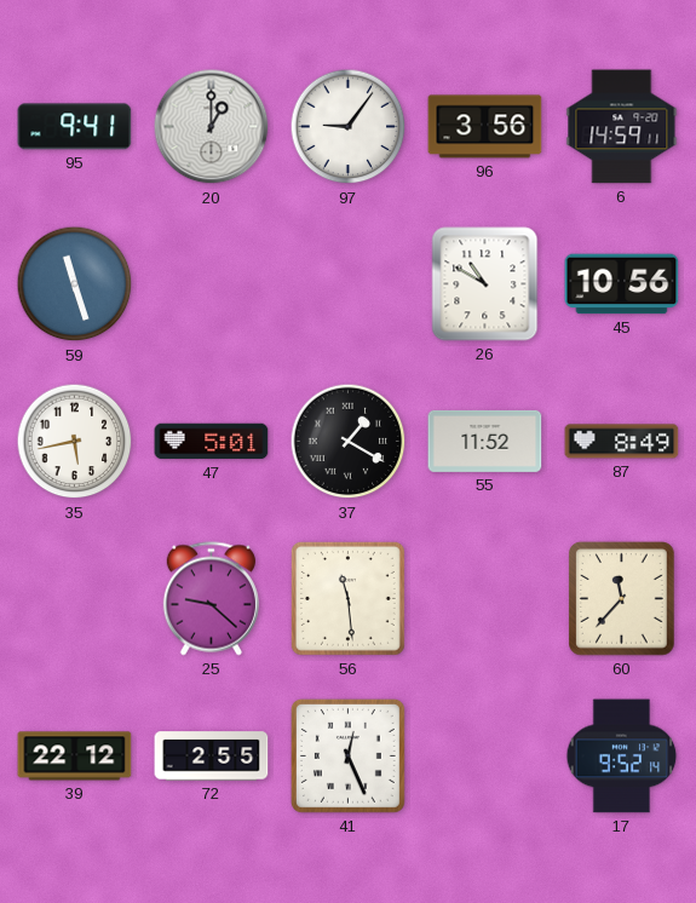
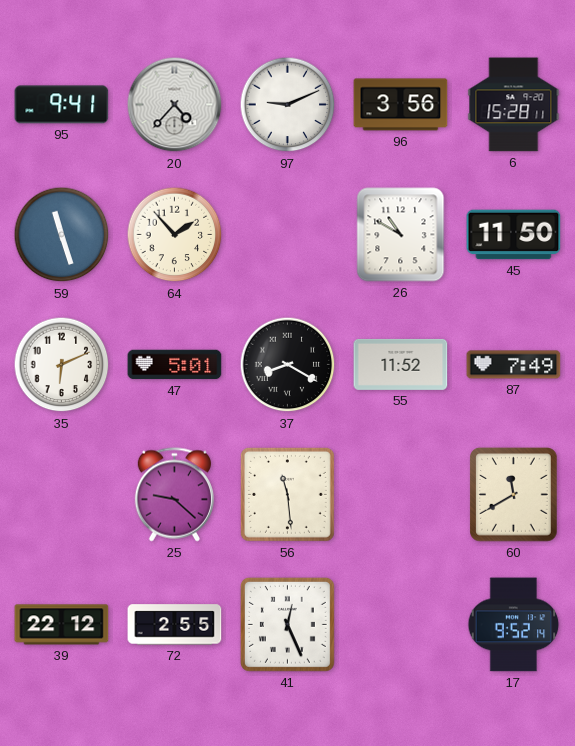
20: 1:00 -> 4:37
97: 9:06 -> 9:11
6: 14:59 -> 15:28
64: none -> 1:53
45: 10:56 -> 11:50
35: 5:43 -> 6:11
37: 1:20 -> 8:20
87: 8:49 -> 7:49
60: 11:37 -> 11:40
